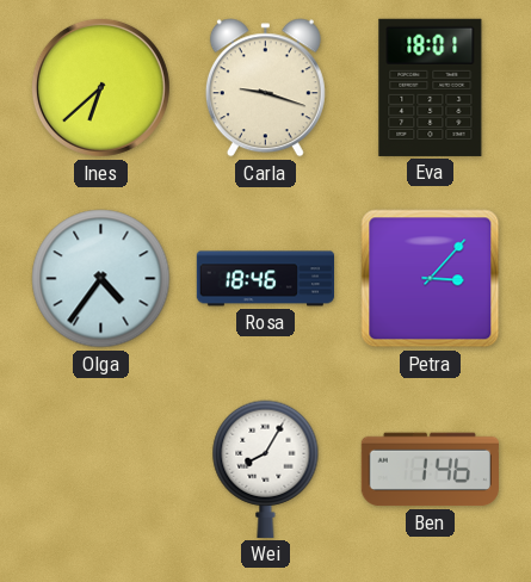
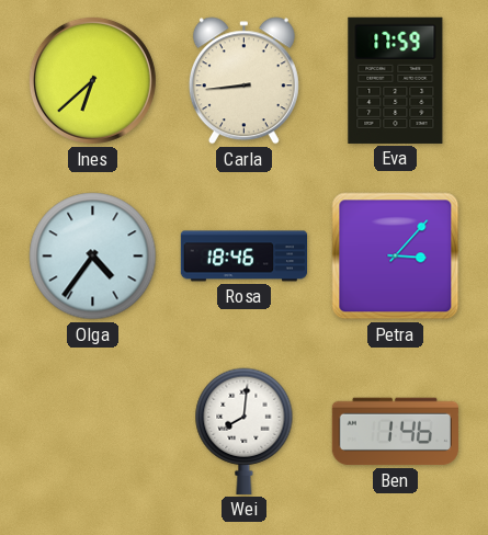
Carla: 9:18 -> 8:44
Eva: 18:01 -> 17:59
Wei: 8:05 -> 8:01
